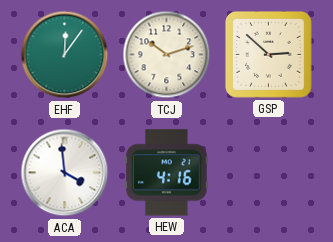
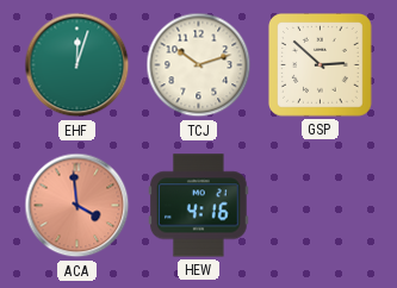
EHF: 12:06 -> 12:03
ACA dial: white -> salmon
